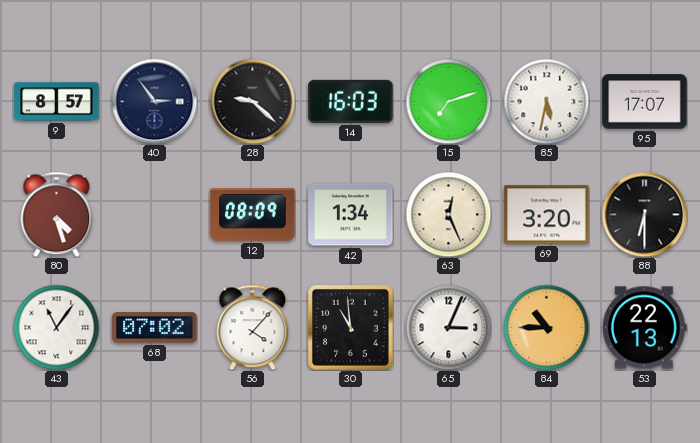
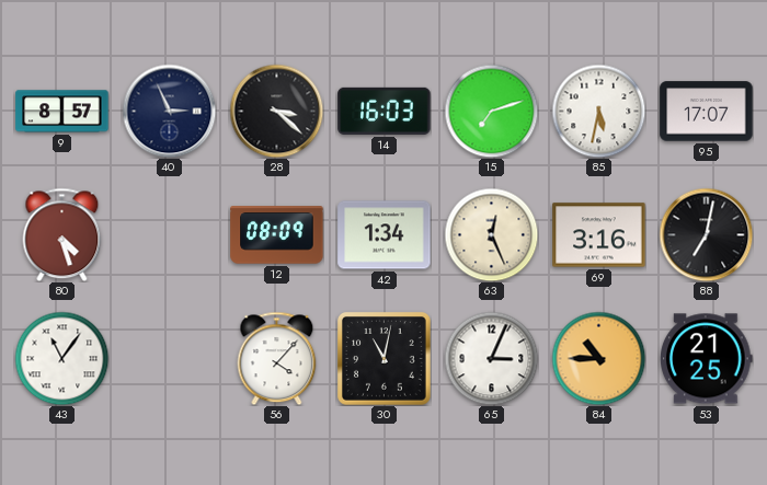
40: 2:54 -> 2:56
28: 9:22 -> 3:22
69: 3:20 -> 3:16
88: 6:30 -> 7:02
68: 07:02 -> none
30: 10:59 -> 11:02
53: 22:13 -> 21:25
